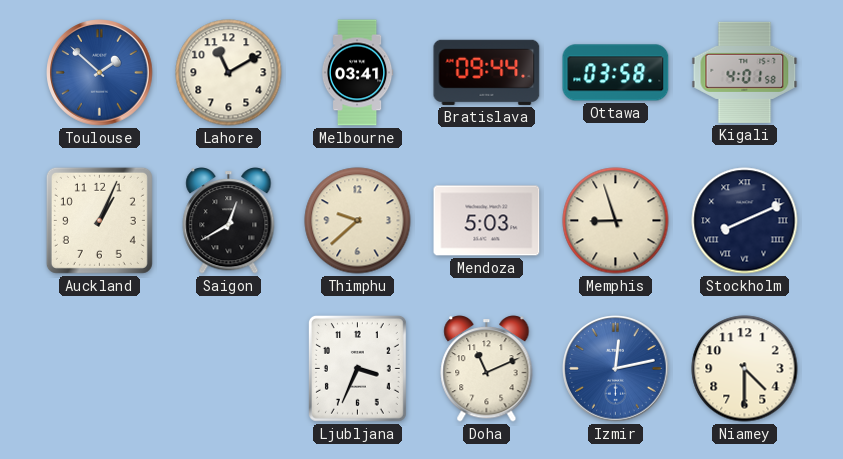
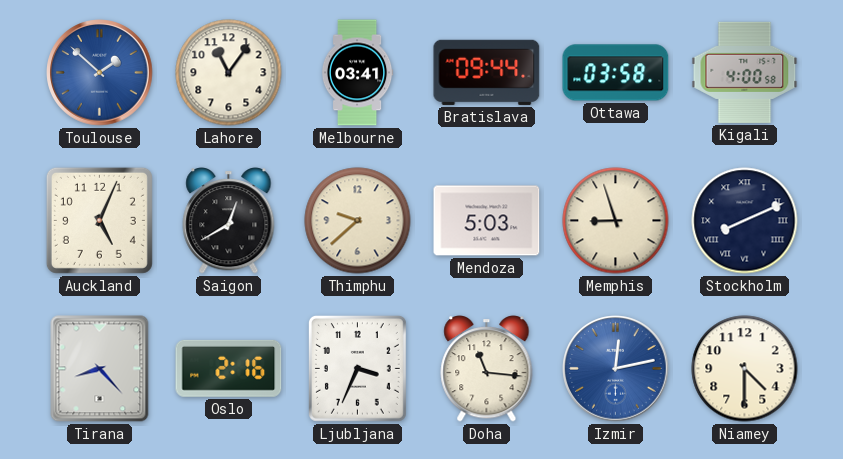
Lahore: 11:10 -> 11:06
Kigali: 4:01 -> 4:00
Auckland: 1:04 -> 5:04
Tirana: none -> 8:23
Oslo: none -> 2:16
Doha: 11:11 -> 11:16
